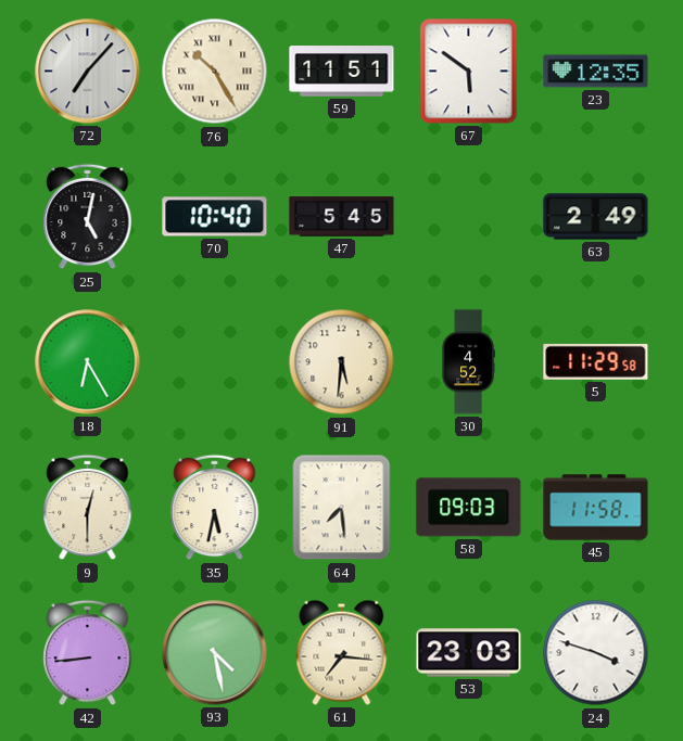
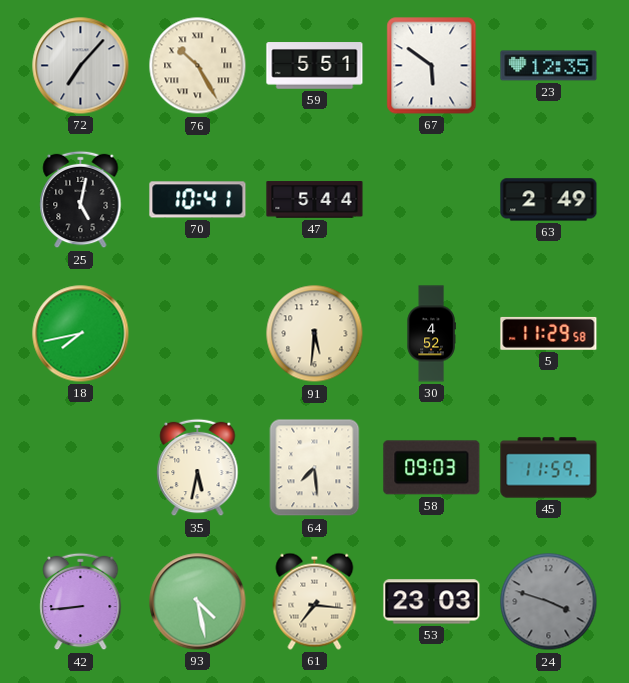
59: 11:51 -> 5:51
70: 10:40 -> 10:41
47: 5:45 -> 5:44
18: 6:25 -> 7:43
9: 12:30 -> none
45: 11:58 -> 11:59
24 dial: white -> grey
